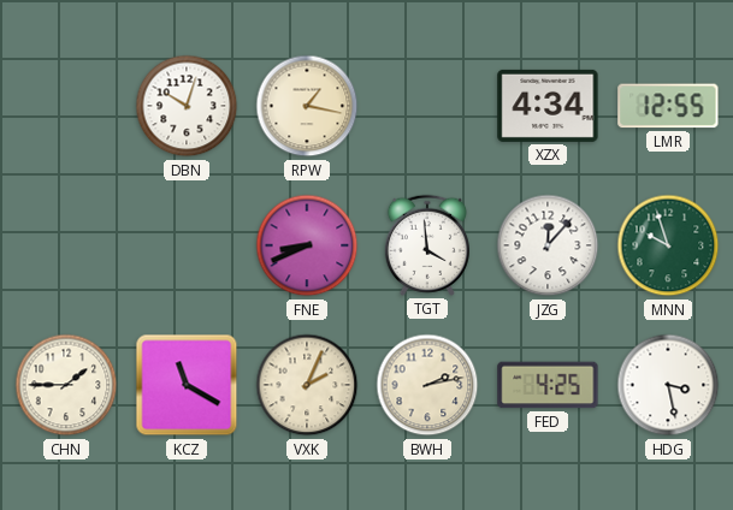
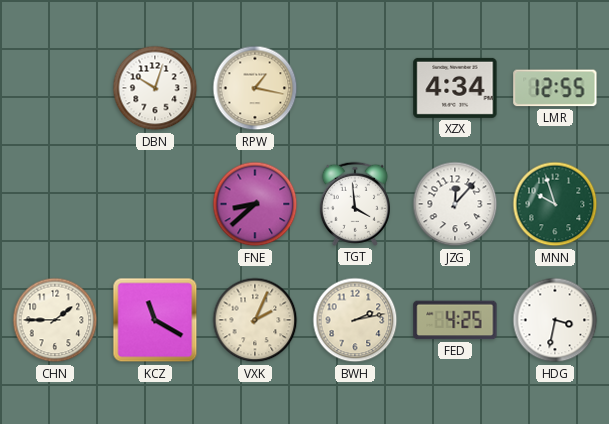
FNE: 8:41 -> 8:38
HDG: 3:28 -> 3:32
